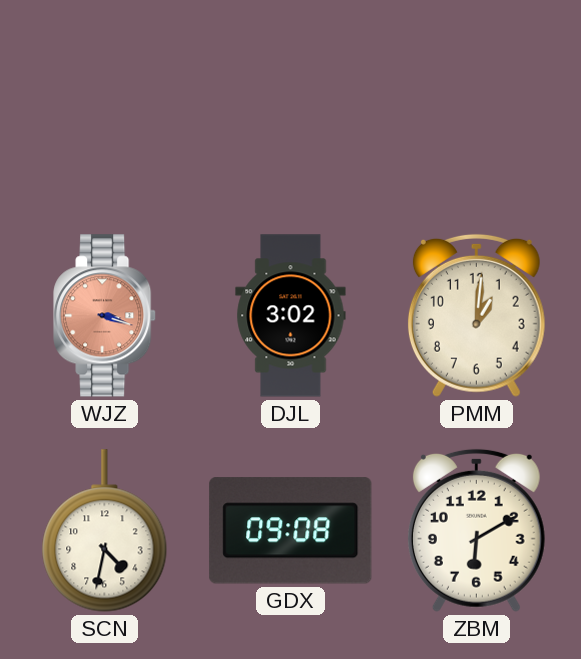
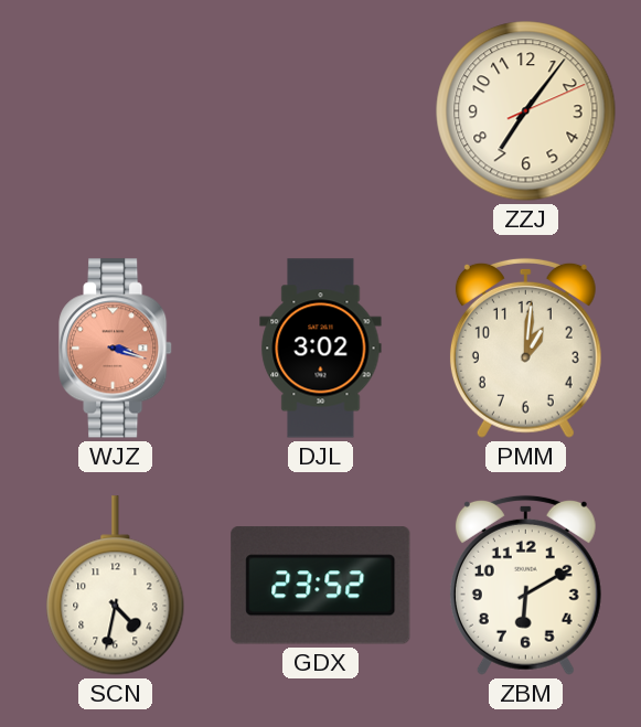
ZZJ: none -> 7:06
GDX: 09:08 -> 23:52
